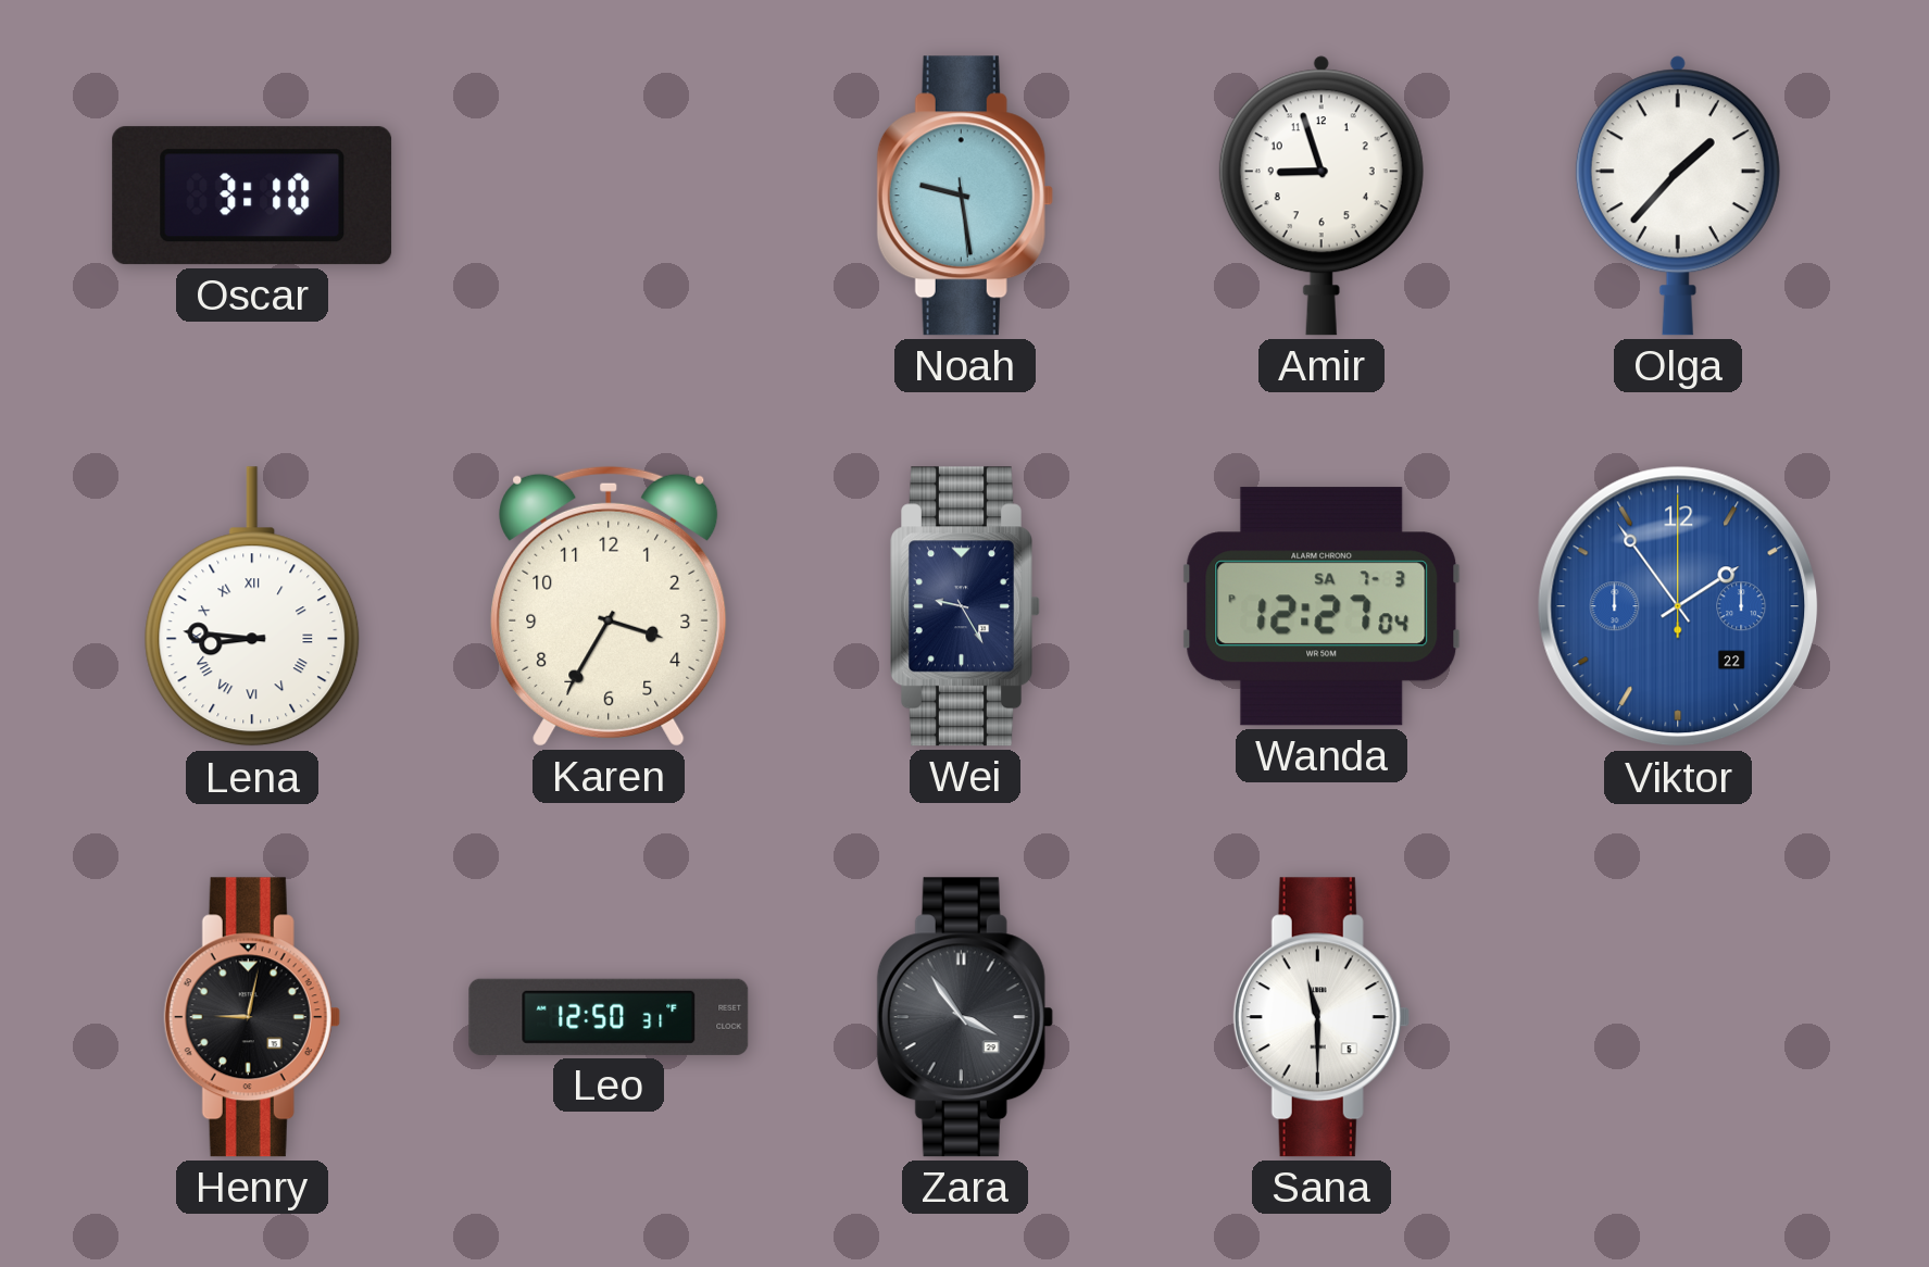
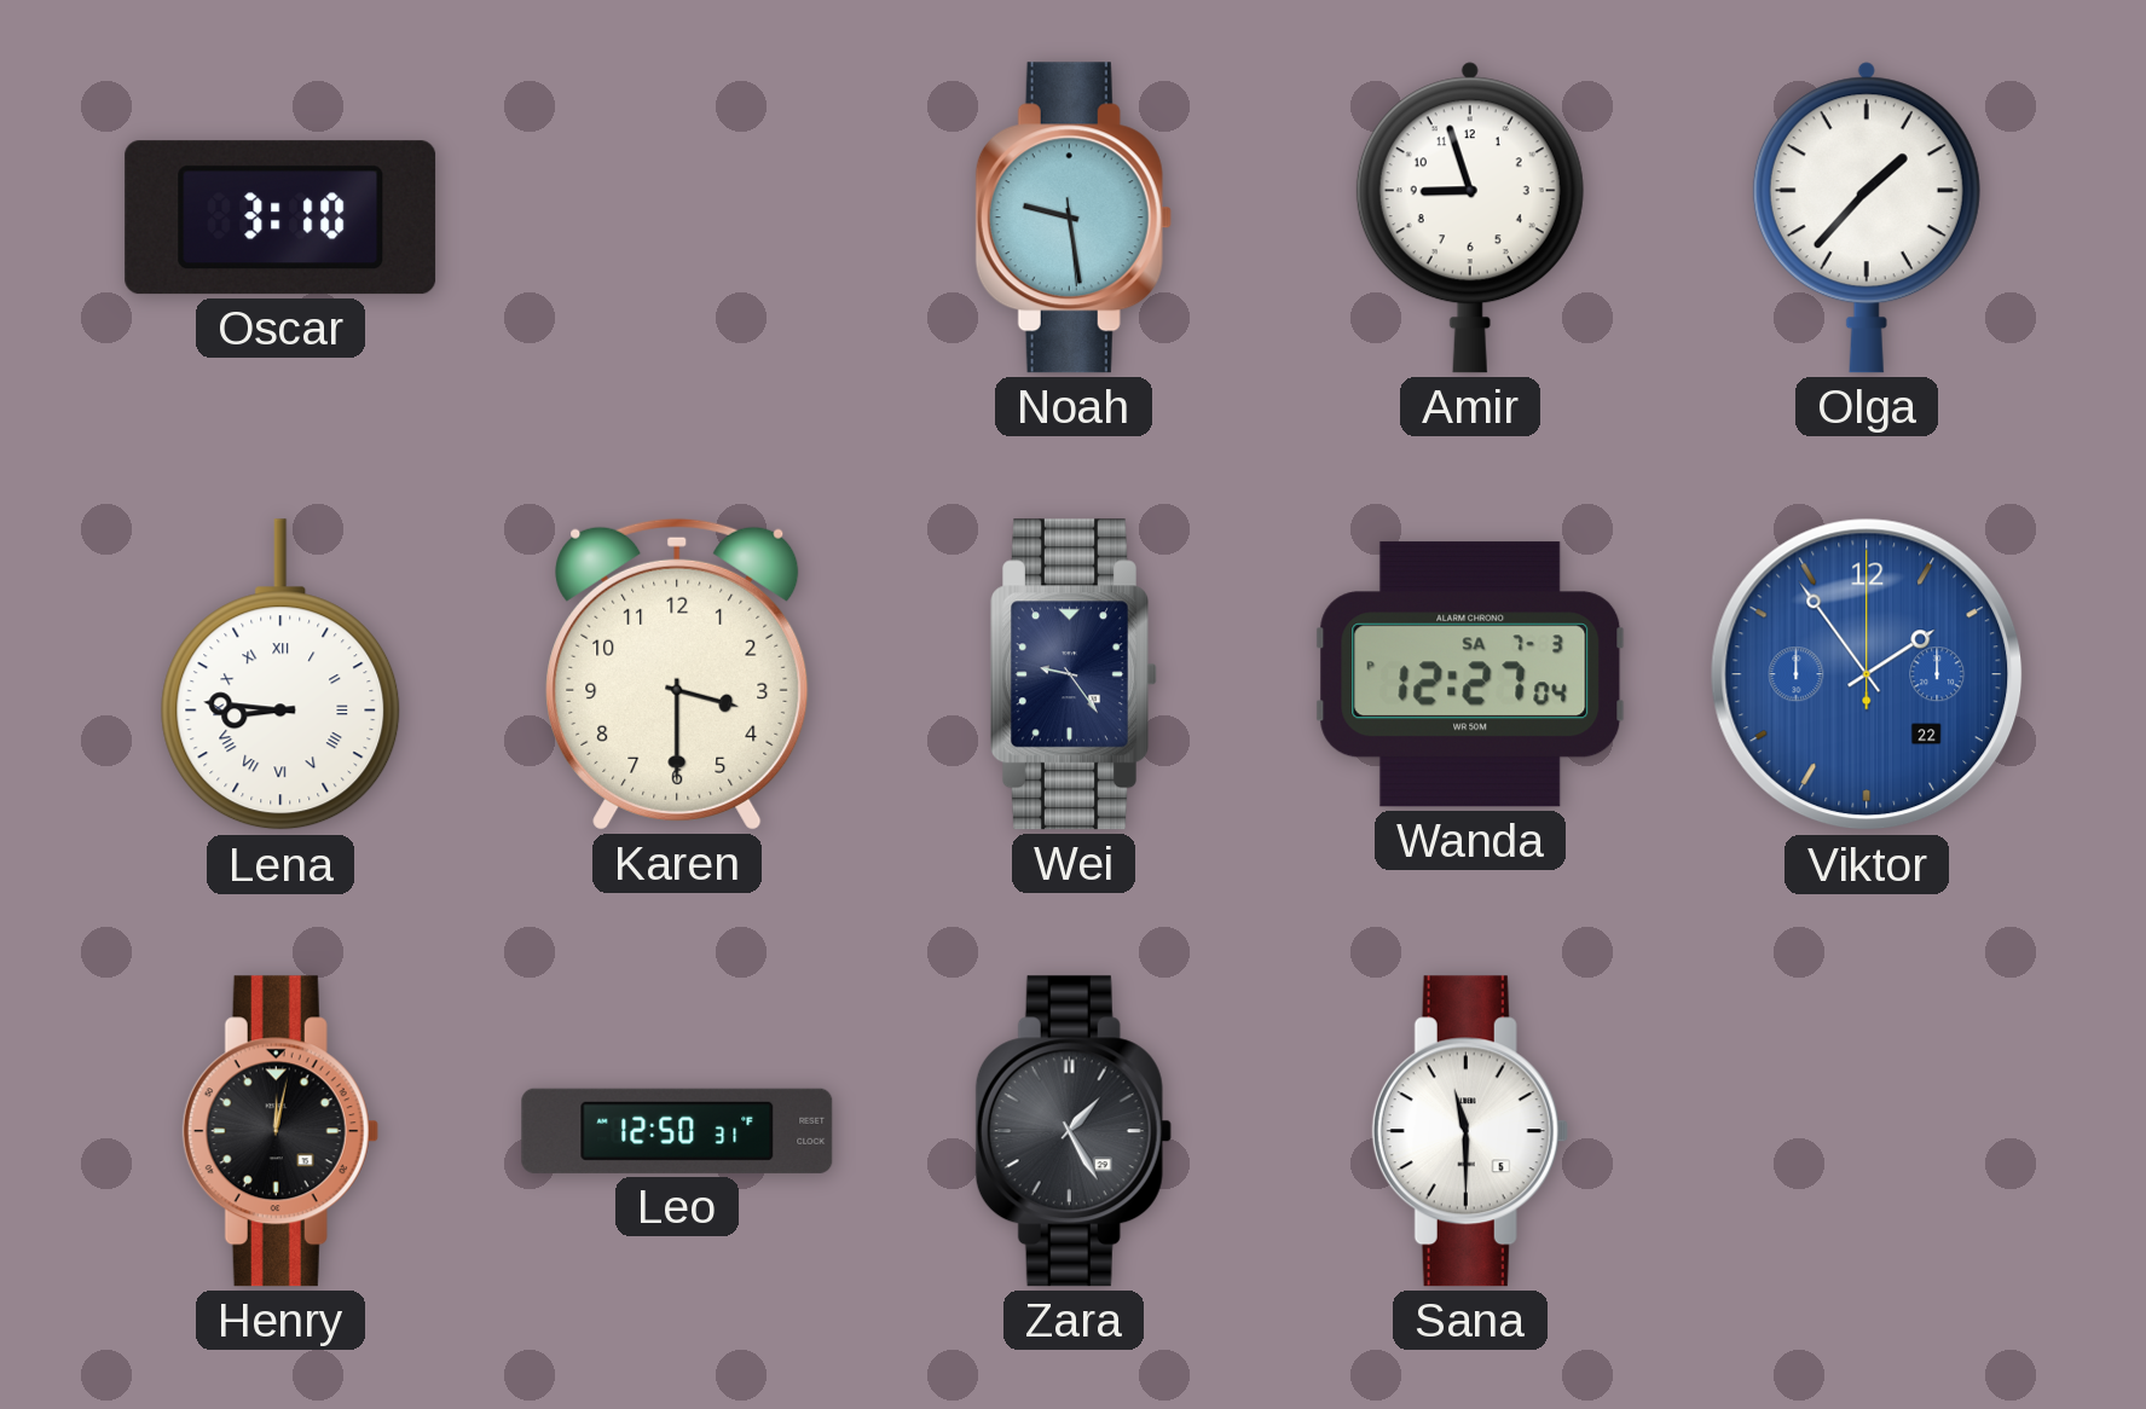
Karen: 3:35 -> 3:30
Wei: 9:25 -> 9:24
Henry: 9:02 -> 12:02
Zara: 3:54 -> 1:25
